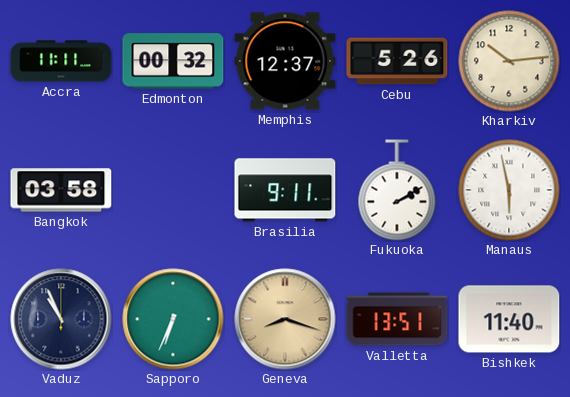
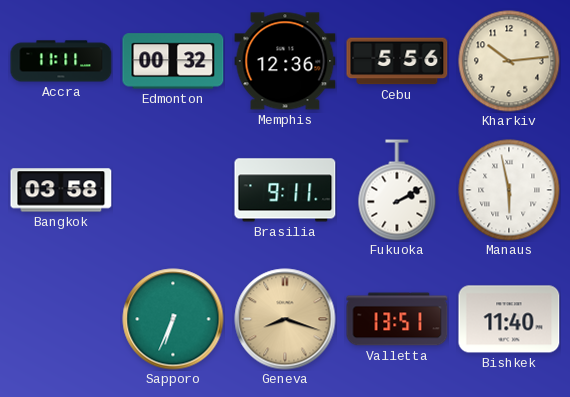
Memphis: 12:37 -> 12:36
Cebu: 5:26 -> 5:56
Vaduz: 10:56 -> none
